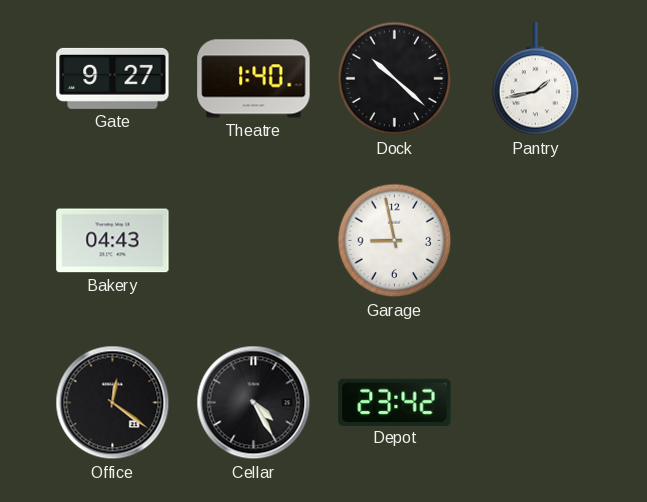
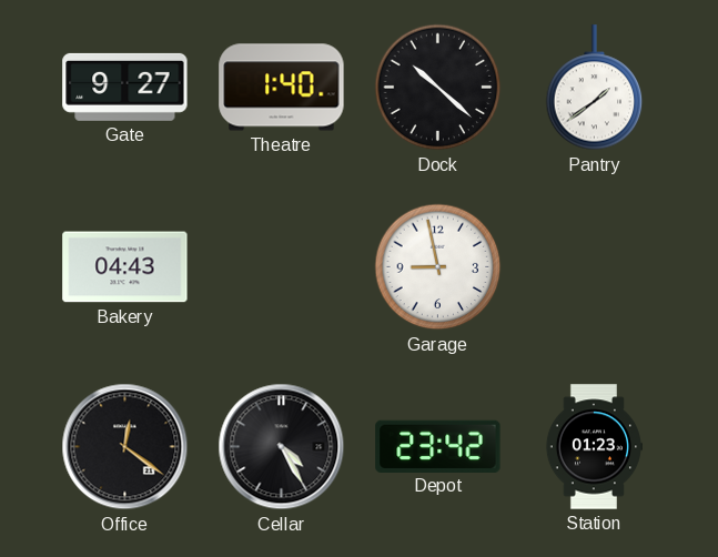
Pantry: 1:43 -> 1:39
Station: none -> 01:23
